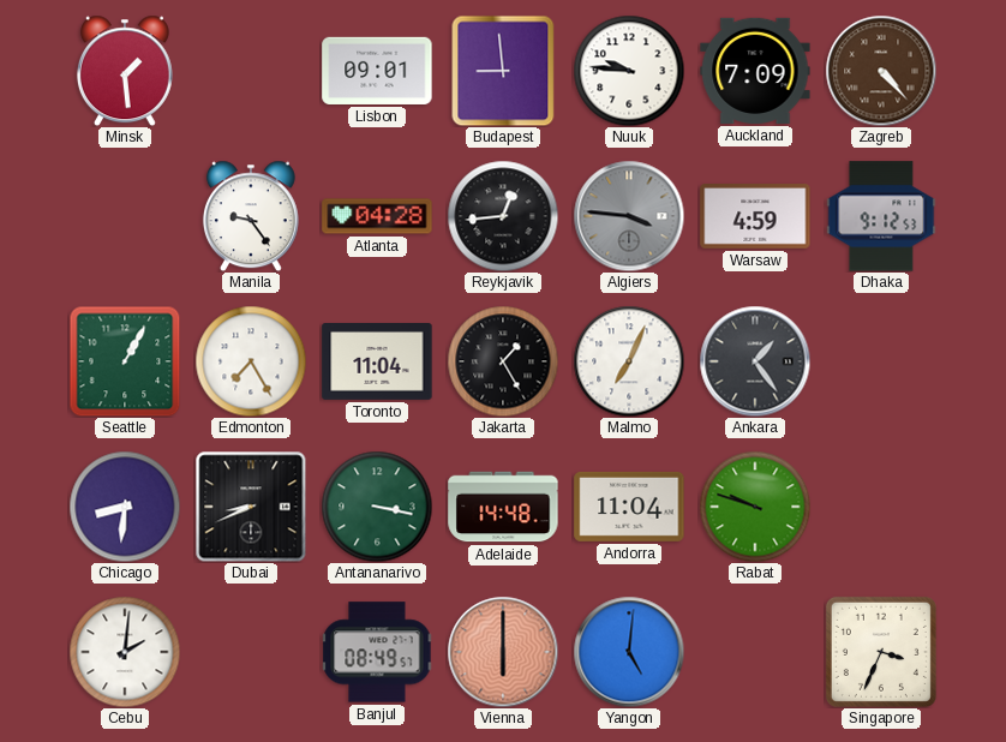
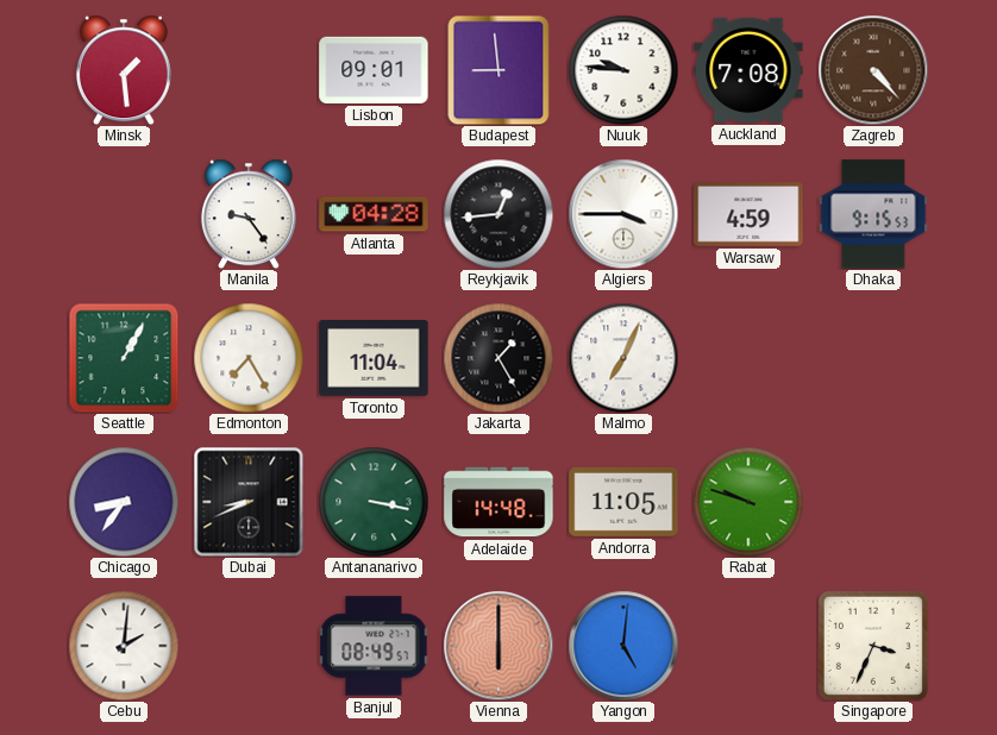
Auckland: 7:09 -> 7:08
Algiers: 3:46 -> 3:45
Algiers dial: grey -> white
Dhaka: 9:12 -> 9:15
Ankara: 1:24 -> none
Chicago: 8:31 -> 8:36
Andorra: 11:04 -> 11:05
